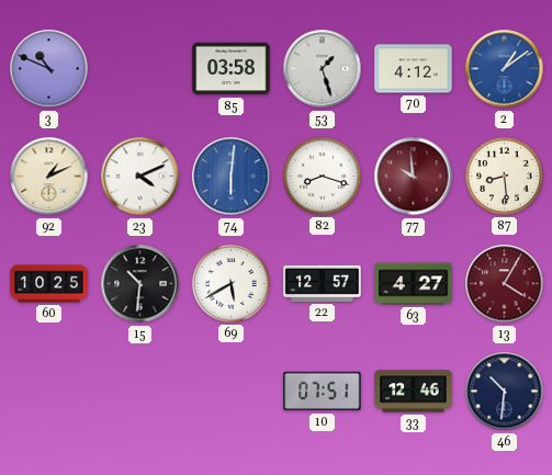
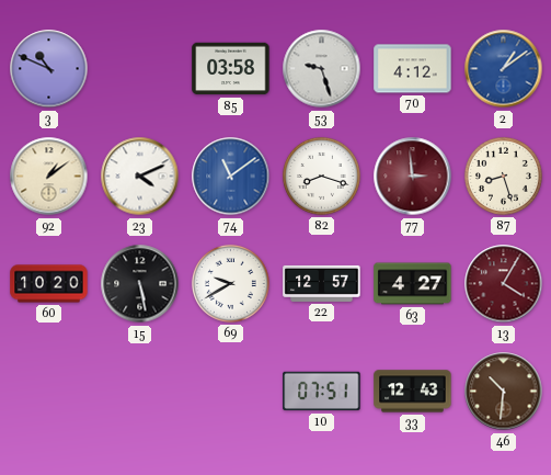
53: 1:27 -> 9:27
92: 1:11 -> 1:09
74: 6:01 -> 11:09
77: 9:59 -> 2:59
87: 8:29 -> 8:27
60: 10:25 -> 10:20
15: 10:31 -> 5:28
69: 5:40 -> 9:40
33: 12:46 -> 12:43
46 dial: navy -> brown
